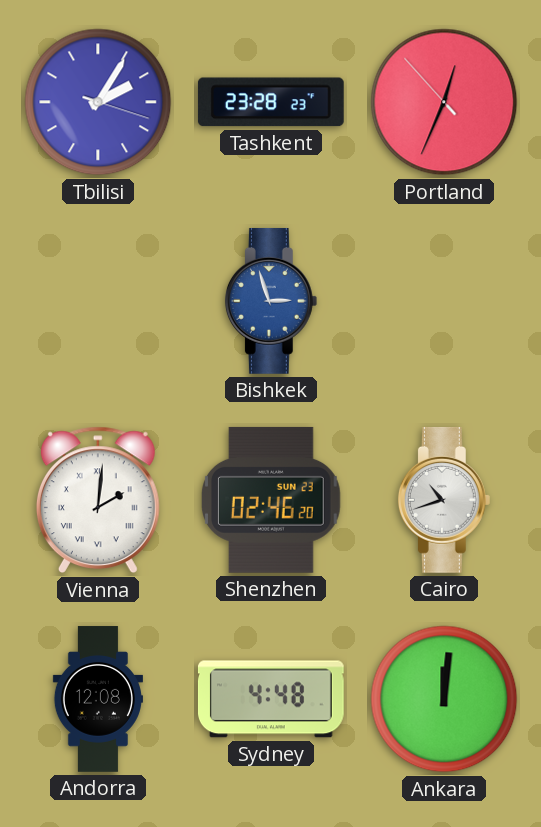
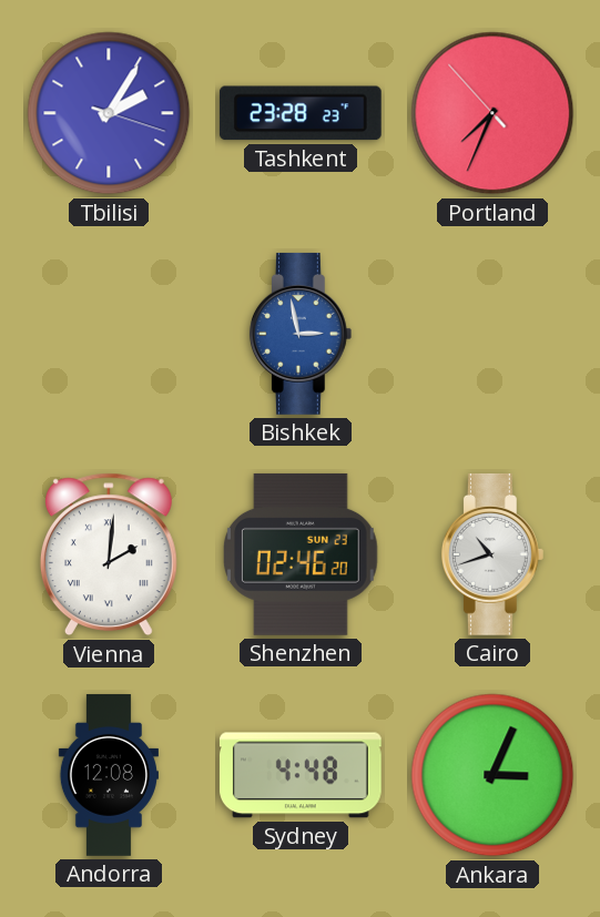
Portland: 12:33 -> 7:33
Bishkek: 2:57 -> 2:58
Ankara: 12:01 -> 3:04
